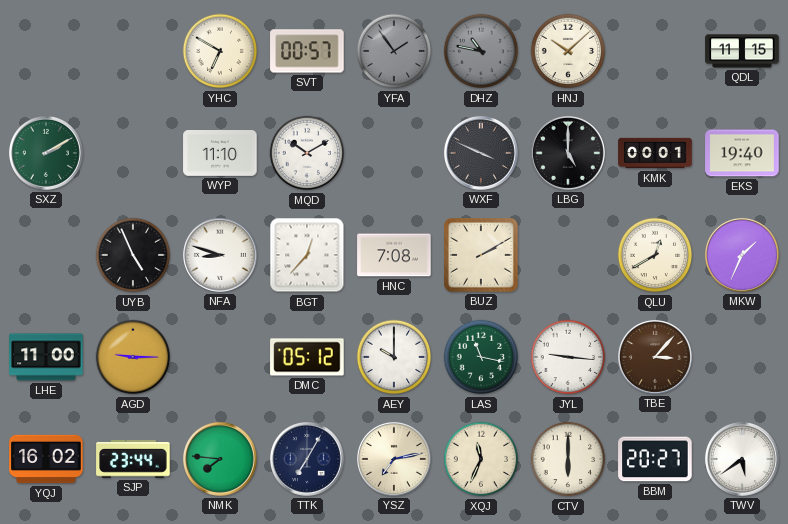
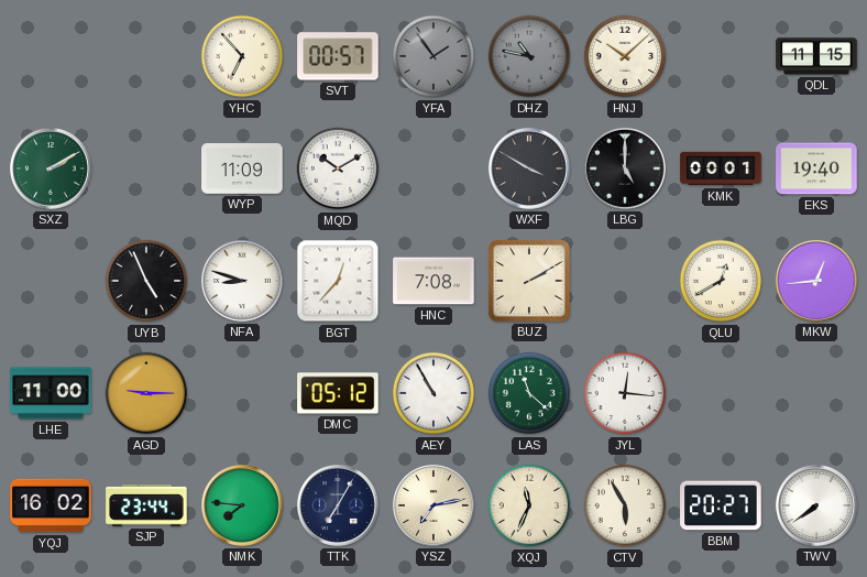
YHC: 6:50 -> 6:53
WYP: 11:10 -> 11:09
WXF: 3:49 -> 3:50
MKW: 1:34 -> 12:44
AEY: 10:00 -> 10:55
LAS: 11:17 -> 11:22
JYL: 9:16 -> 12:16
TBE: 3:07 -> none
CTV: 6:00 -> 5:55
TWV: 5:39 -> 7:39
